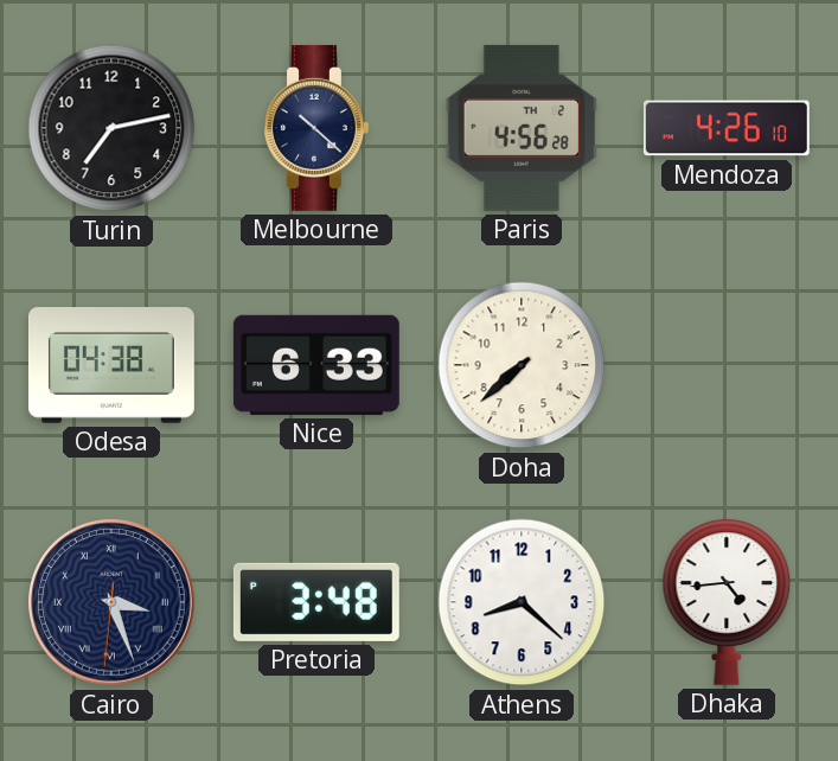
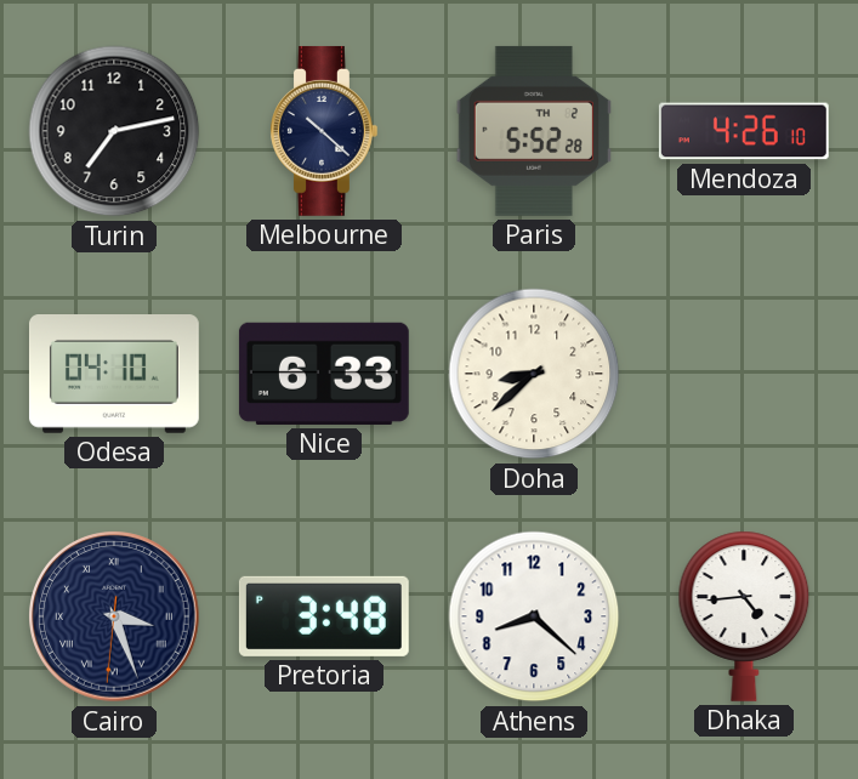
Paris: 4:56 -> 5:52
Odesa: 04:38 -> 04:10
Doha: 7:38 -> 8:38
